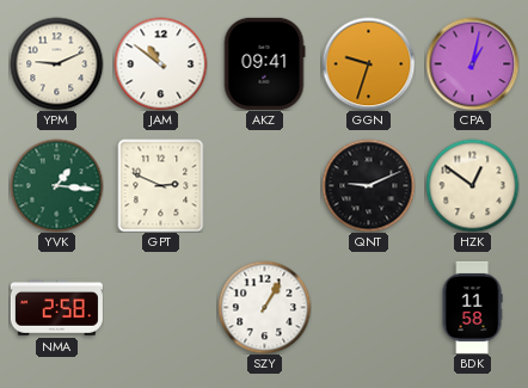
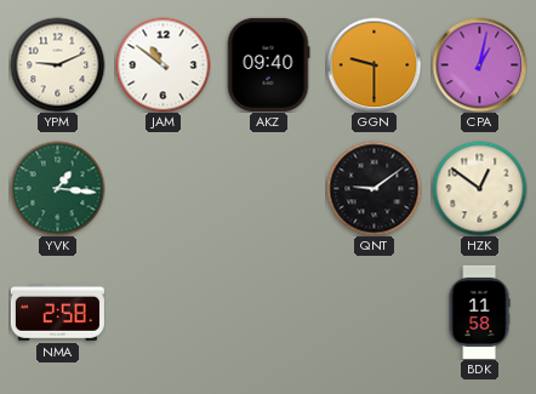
AKZ: 09:41 -> 09:40
GGN: 9:33 -> 9:30
GPT: 2:49 -> none
QNT: 9:11 -> 9:09
SZY: 1:05 -> none
